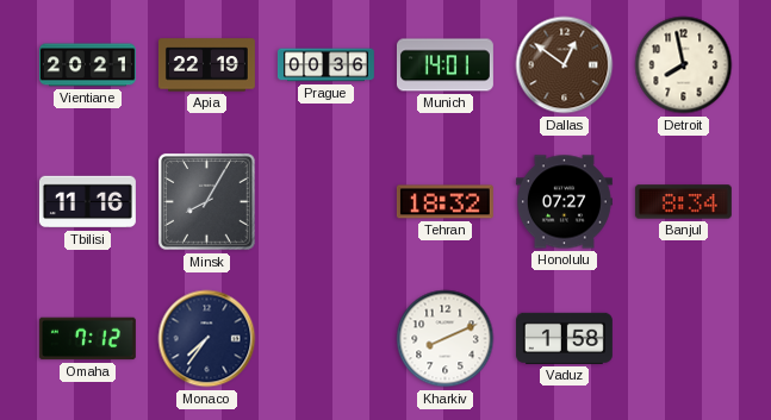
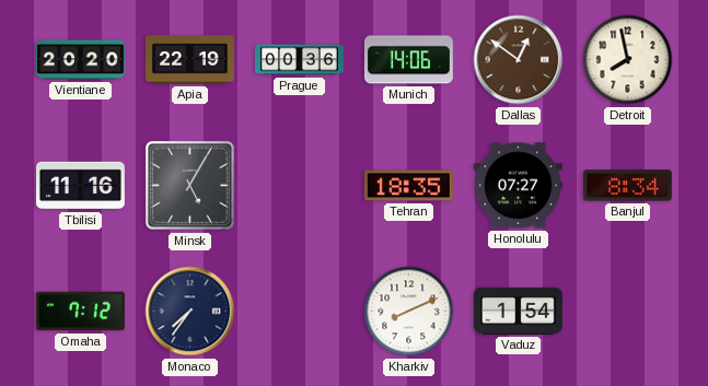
Vientiane: 20:21 -> 20:20
Munich: 14:01 -> 14:06
Minsk: 8:05 -> 5:05
Tehran: 18:32 -> 18:35
Vaduz: 1:58 -> 1:54
